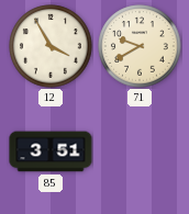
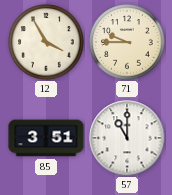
71: 9:40 -> 9:45
57: none -> 11:00
